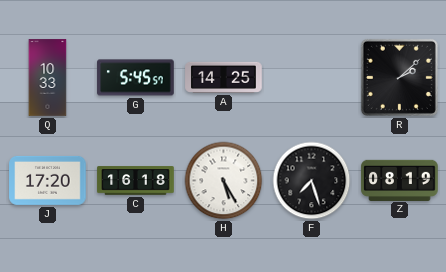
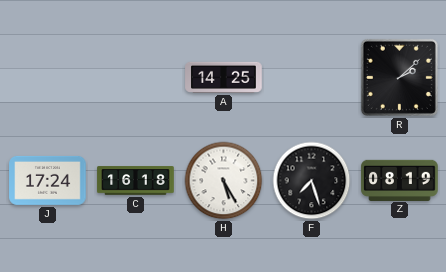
Q: 10:33 -> none
G: 5:45 -> none
J: 17:20 -> 17:24
